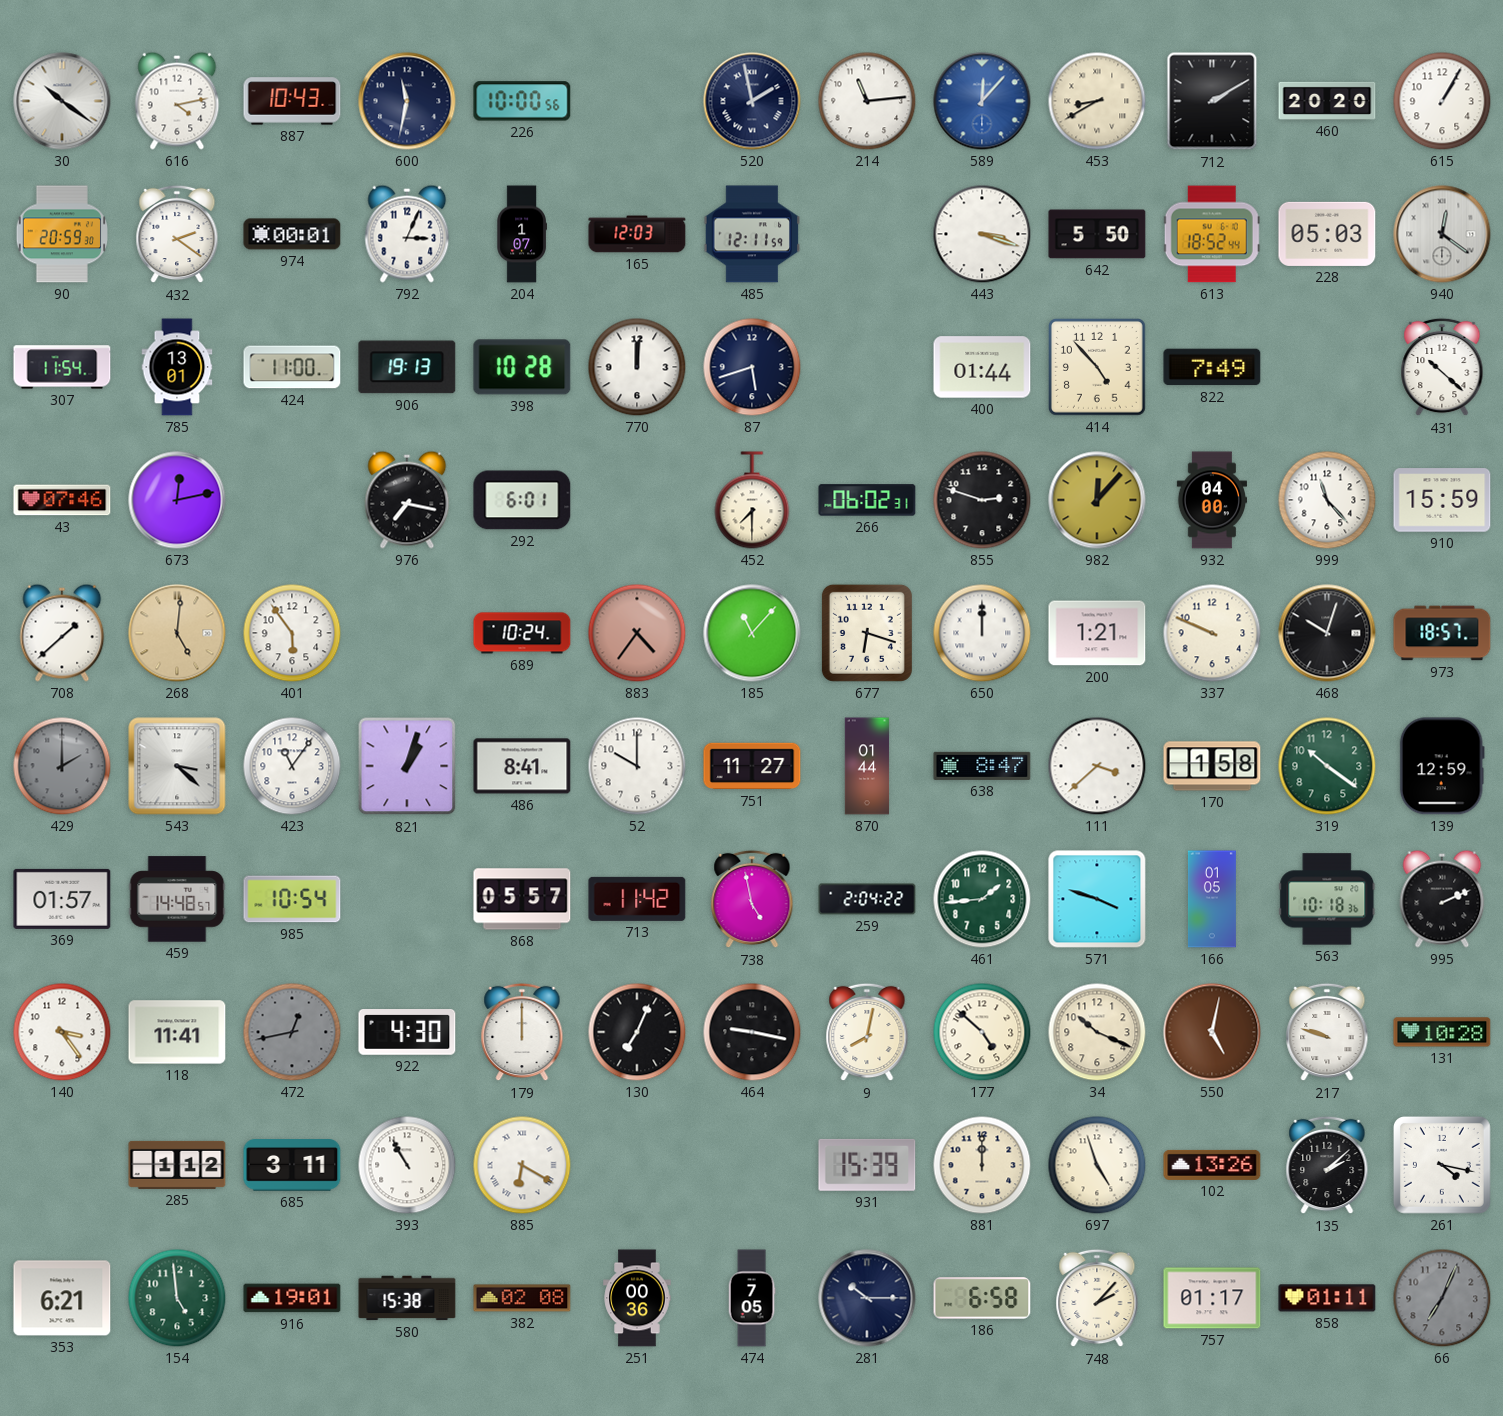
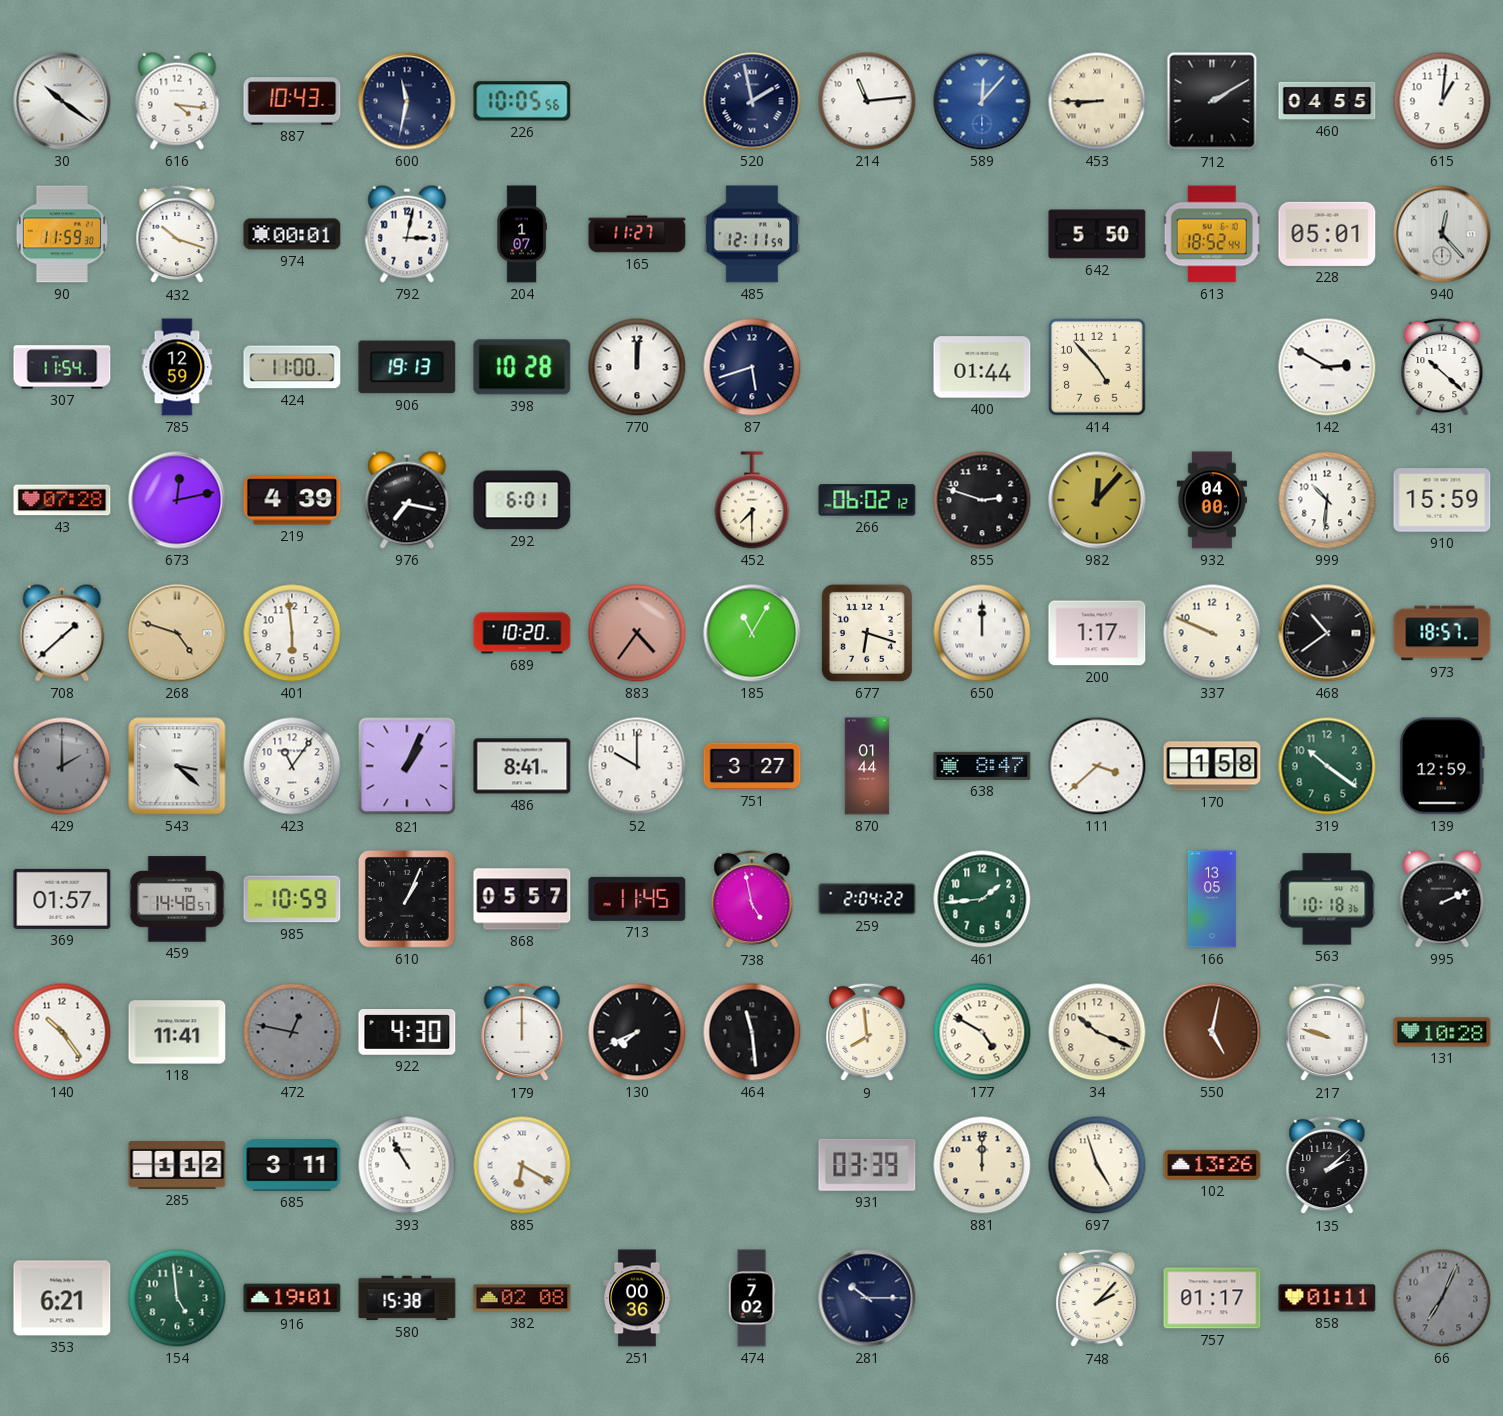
616: 4:13 -> 4:16
226: 10:00 -> 10:05
453: 8:40 -> 8:45
460: 20:20 -> 04:55
615: 1:05 -> 1:01
90: 20:59 -> 11:59
432: 2:21 -> 10:18
792: 3:04 -> 3:02
165: 12:03 -> 11:27
443: 3:18 -> none
228: 05:03 -> 05:01
940: 12:21 -> 12:23
785: 13:01 -> 12:59
822: 7:49 -> none
142: none -> 2:50
43: 07:46 -> 07:28
219: none -> 4:39
266: 06:02:31 -> 06:02:12
999: 11:23 -> 10:31
268: 5:01 -> 4:48
401: 5:54 -> 5:59
689: 10:24 -> 10:20
185: 11:07 -> 11:05
200: 1:21 -> 1:17
468: 10:03 -> 10:39
821: 1:03 -> 1:04
751: 11:27 -> 3:27
985: 10:54 -> 10:59
610: none -> 1:04
713: 11:42 -> 11:45
571: 3:48 -> none
166: 01:05 -> 13:05
140: 3:24 -> 10:24
472: 12:43 -> 12:47
130: 7:04 -> 7:41
464: 9:17 -> 11:29
9: 8:02 -> 7:59
177: 4:52 -> 4:50
931: 15:39 -> 03:39
261: 4:17 -> none
474: 7:05 -> 7:02
186: 6:58 -> none
